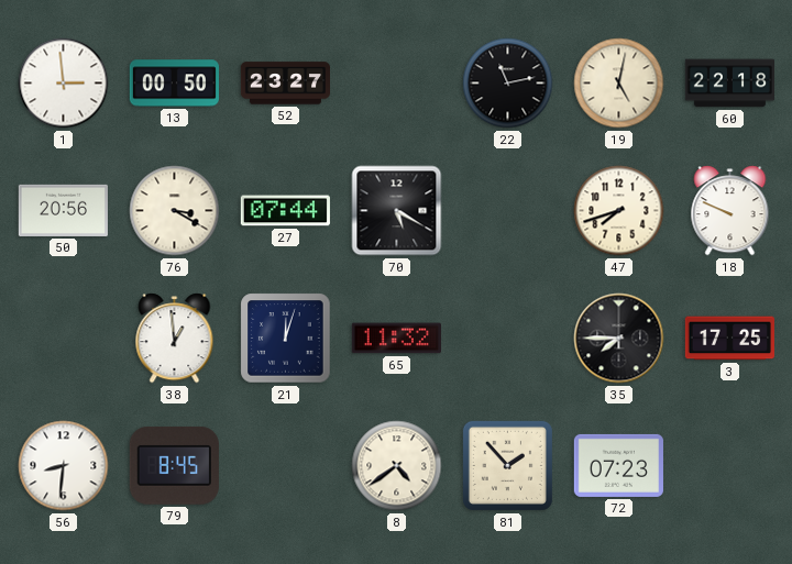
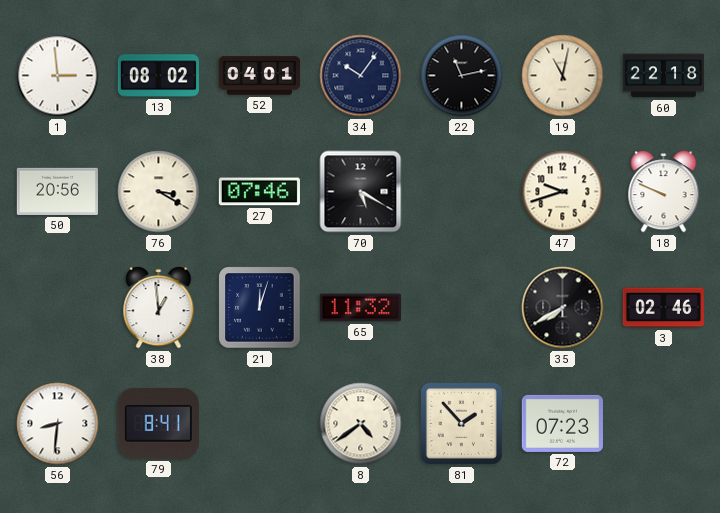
13: 00:50 -> 08:02
52: 23:27 -> 04:01
34: none -> 10:06
19: 5:02 -> 11:02
27: 07:44 -> 07:46
47: 7:42 -> 9:42
35: 7:45 -> 7:40
3: 17:25 -> 02:46
79: 8:45 -> 8:41
